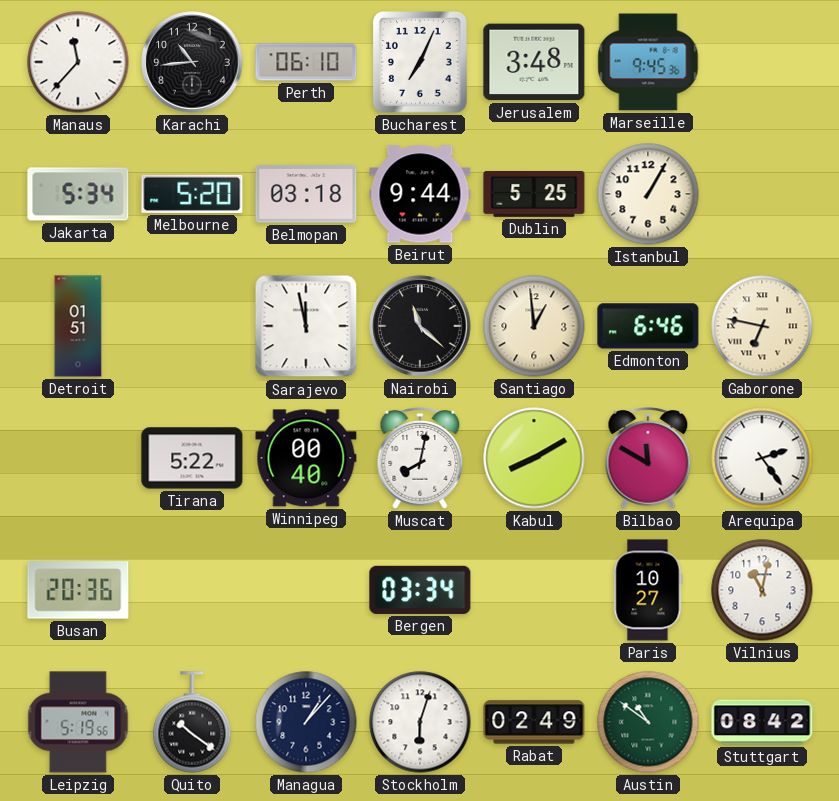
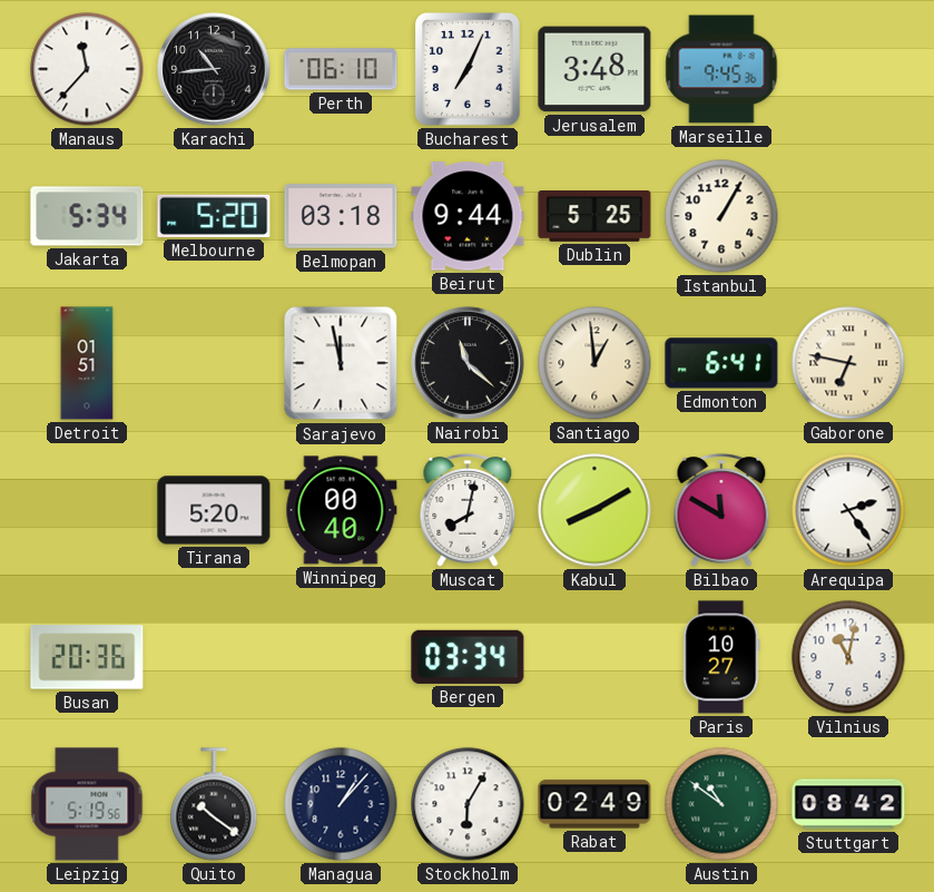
Edmonton: 6:46 -> 6:41
Tirana: 5:22 -> 5:20
Stockholm: 6:03 -> 6:05
